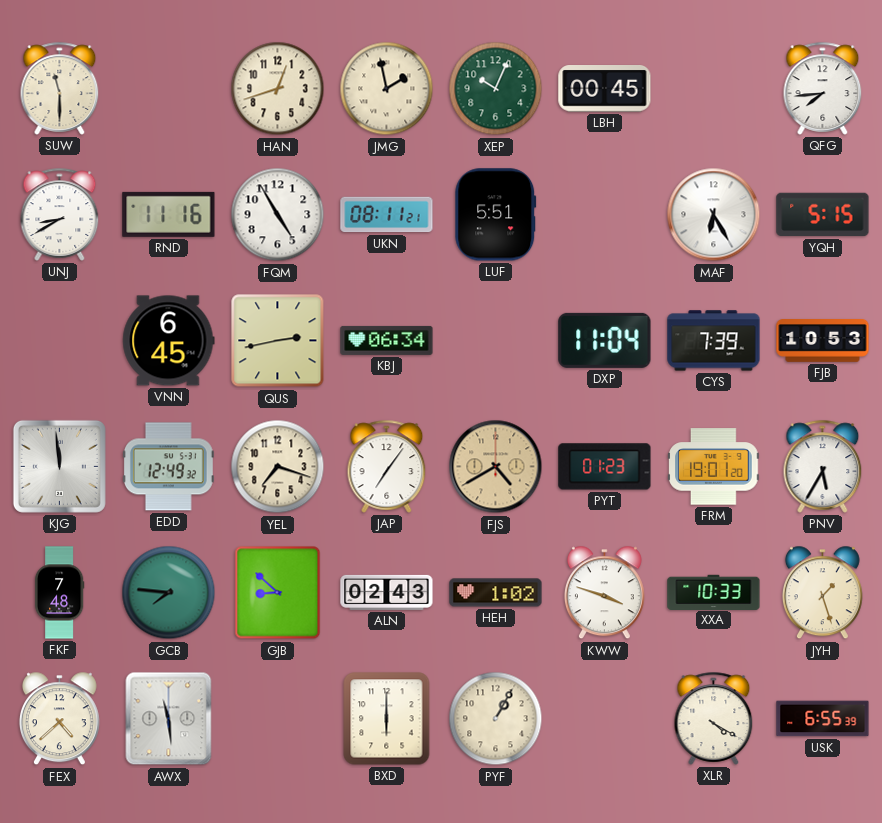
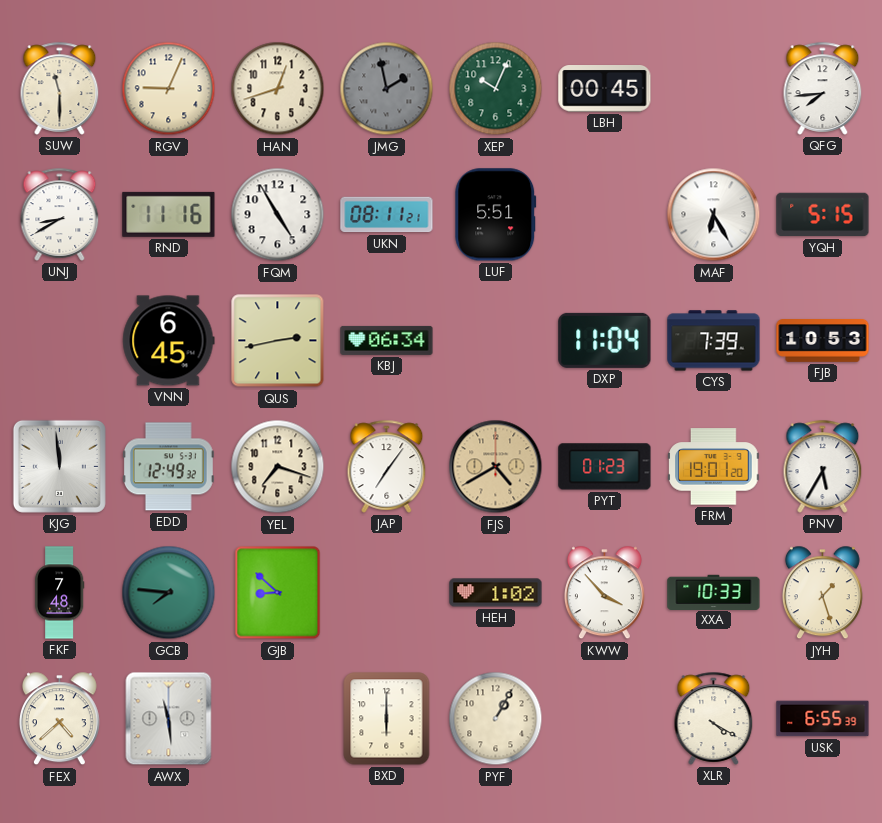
RGV: none -> 9:04
JMG dial: cream -> grey
ALN: 02:43 -> none
KWW: 3:48 -> 3:53
